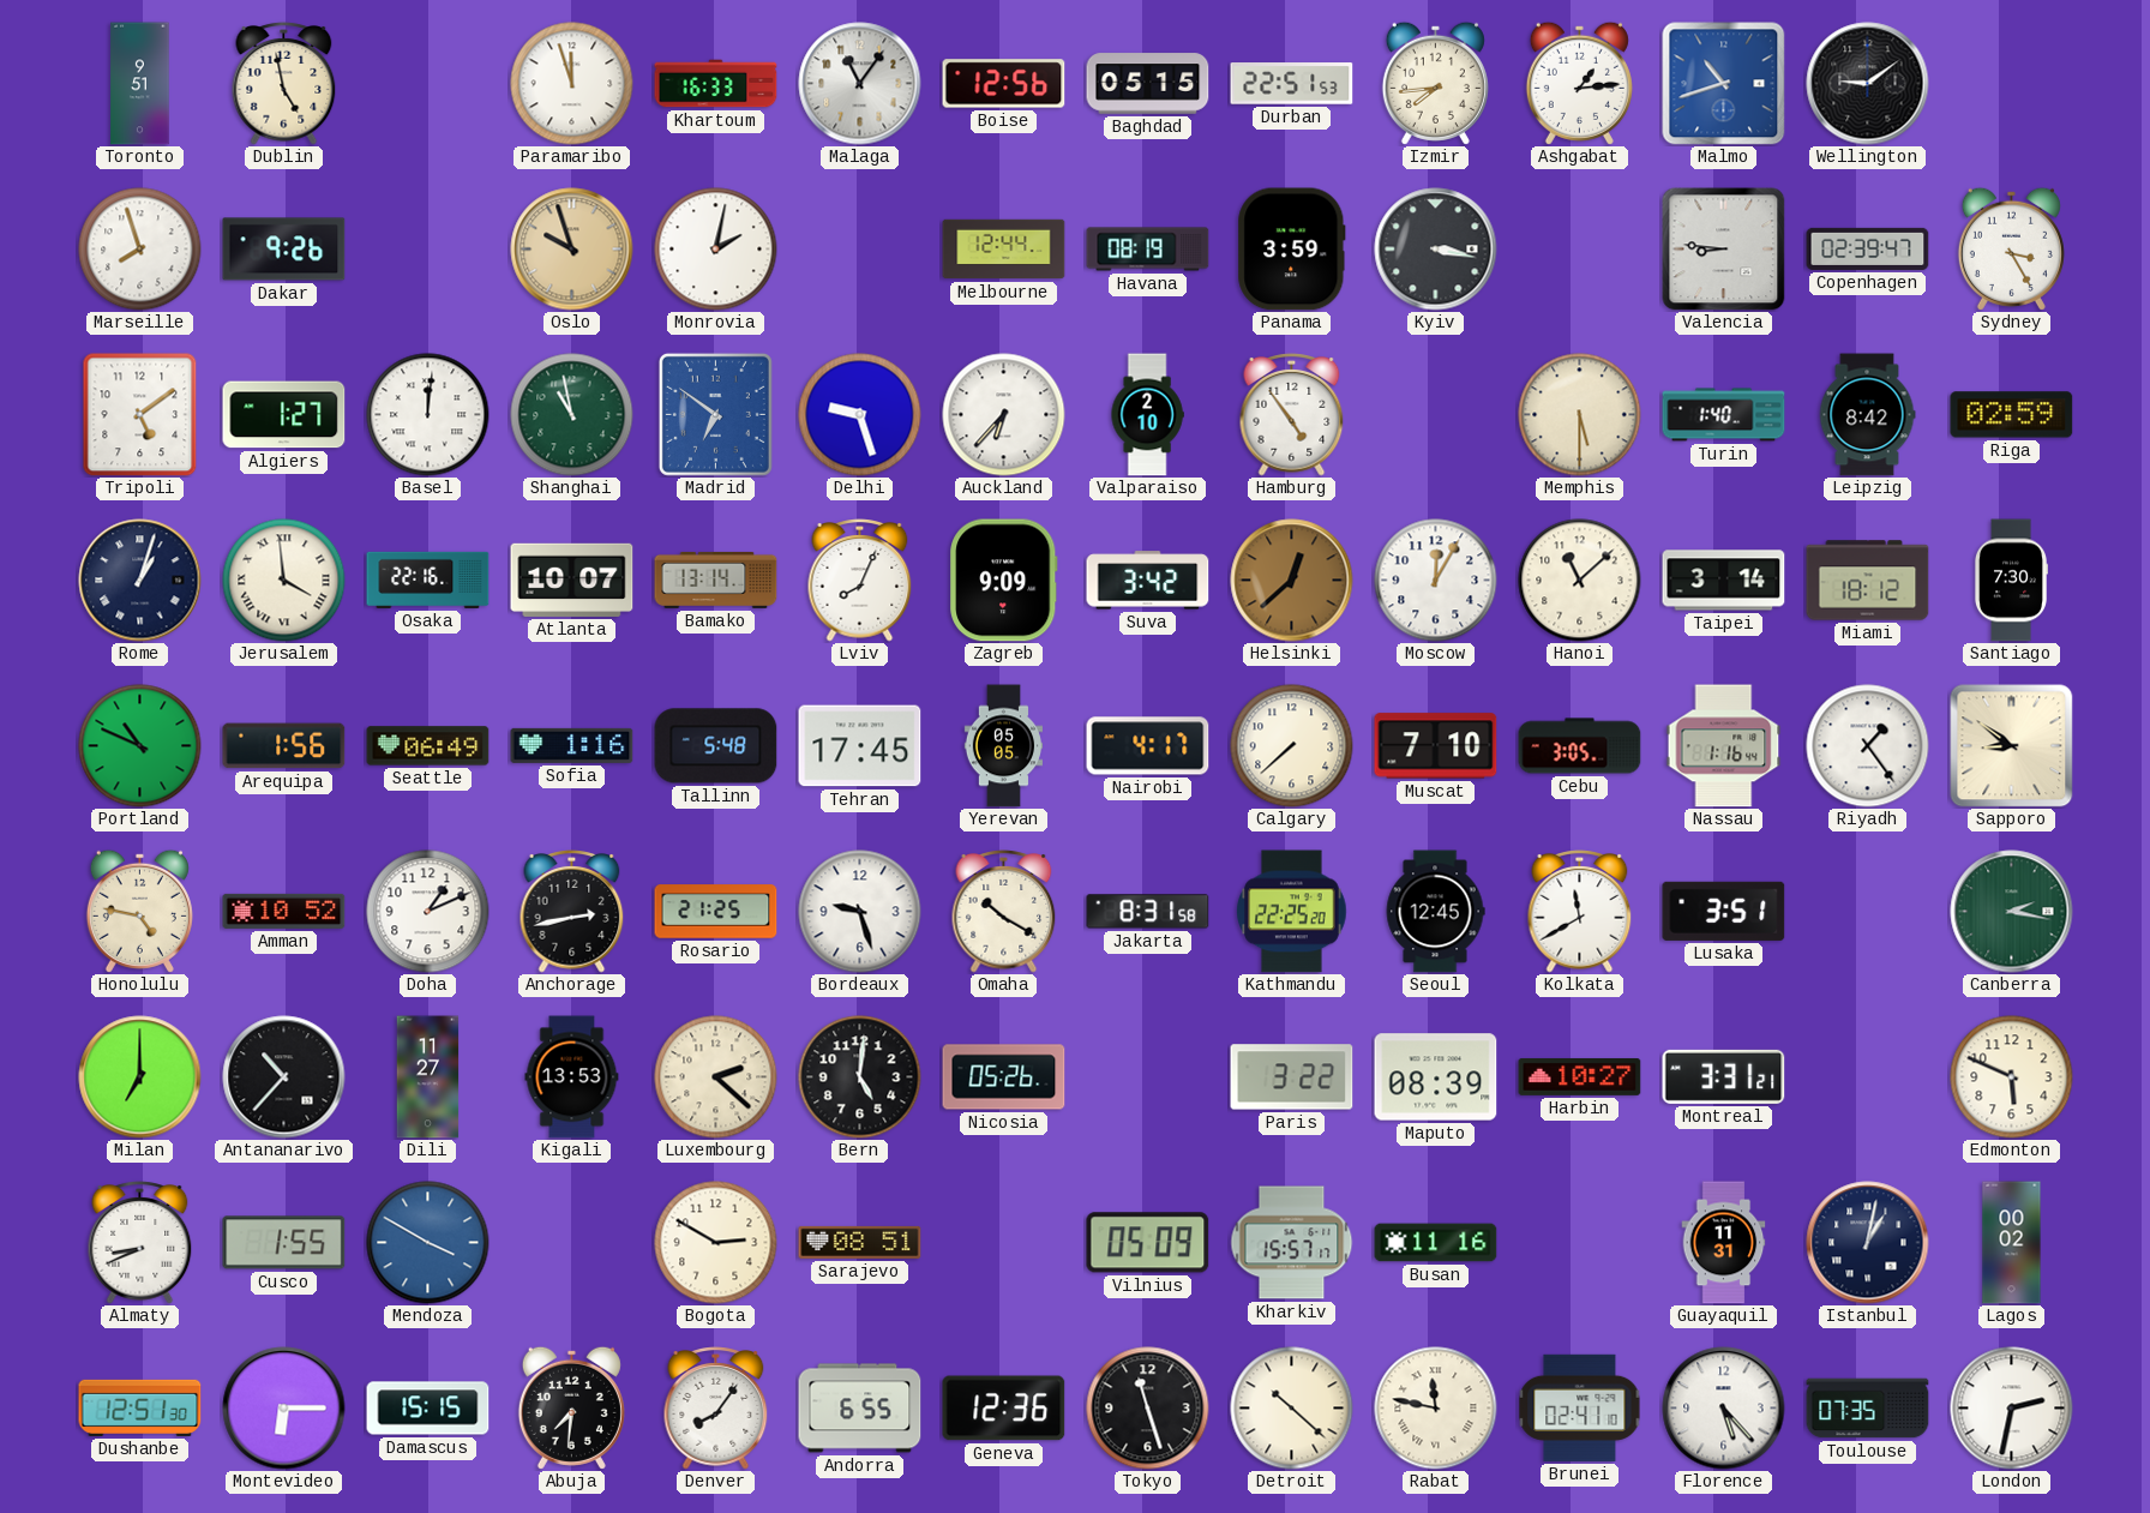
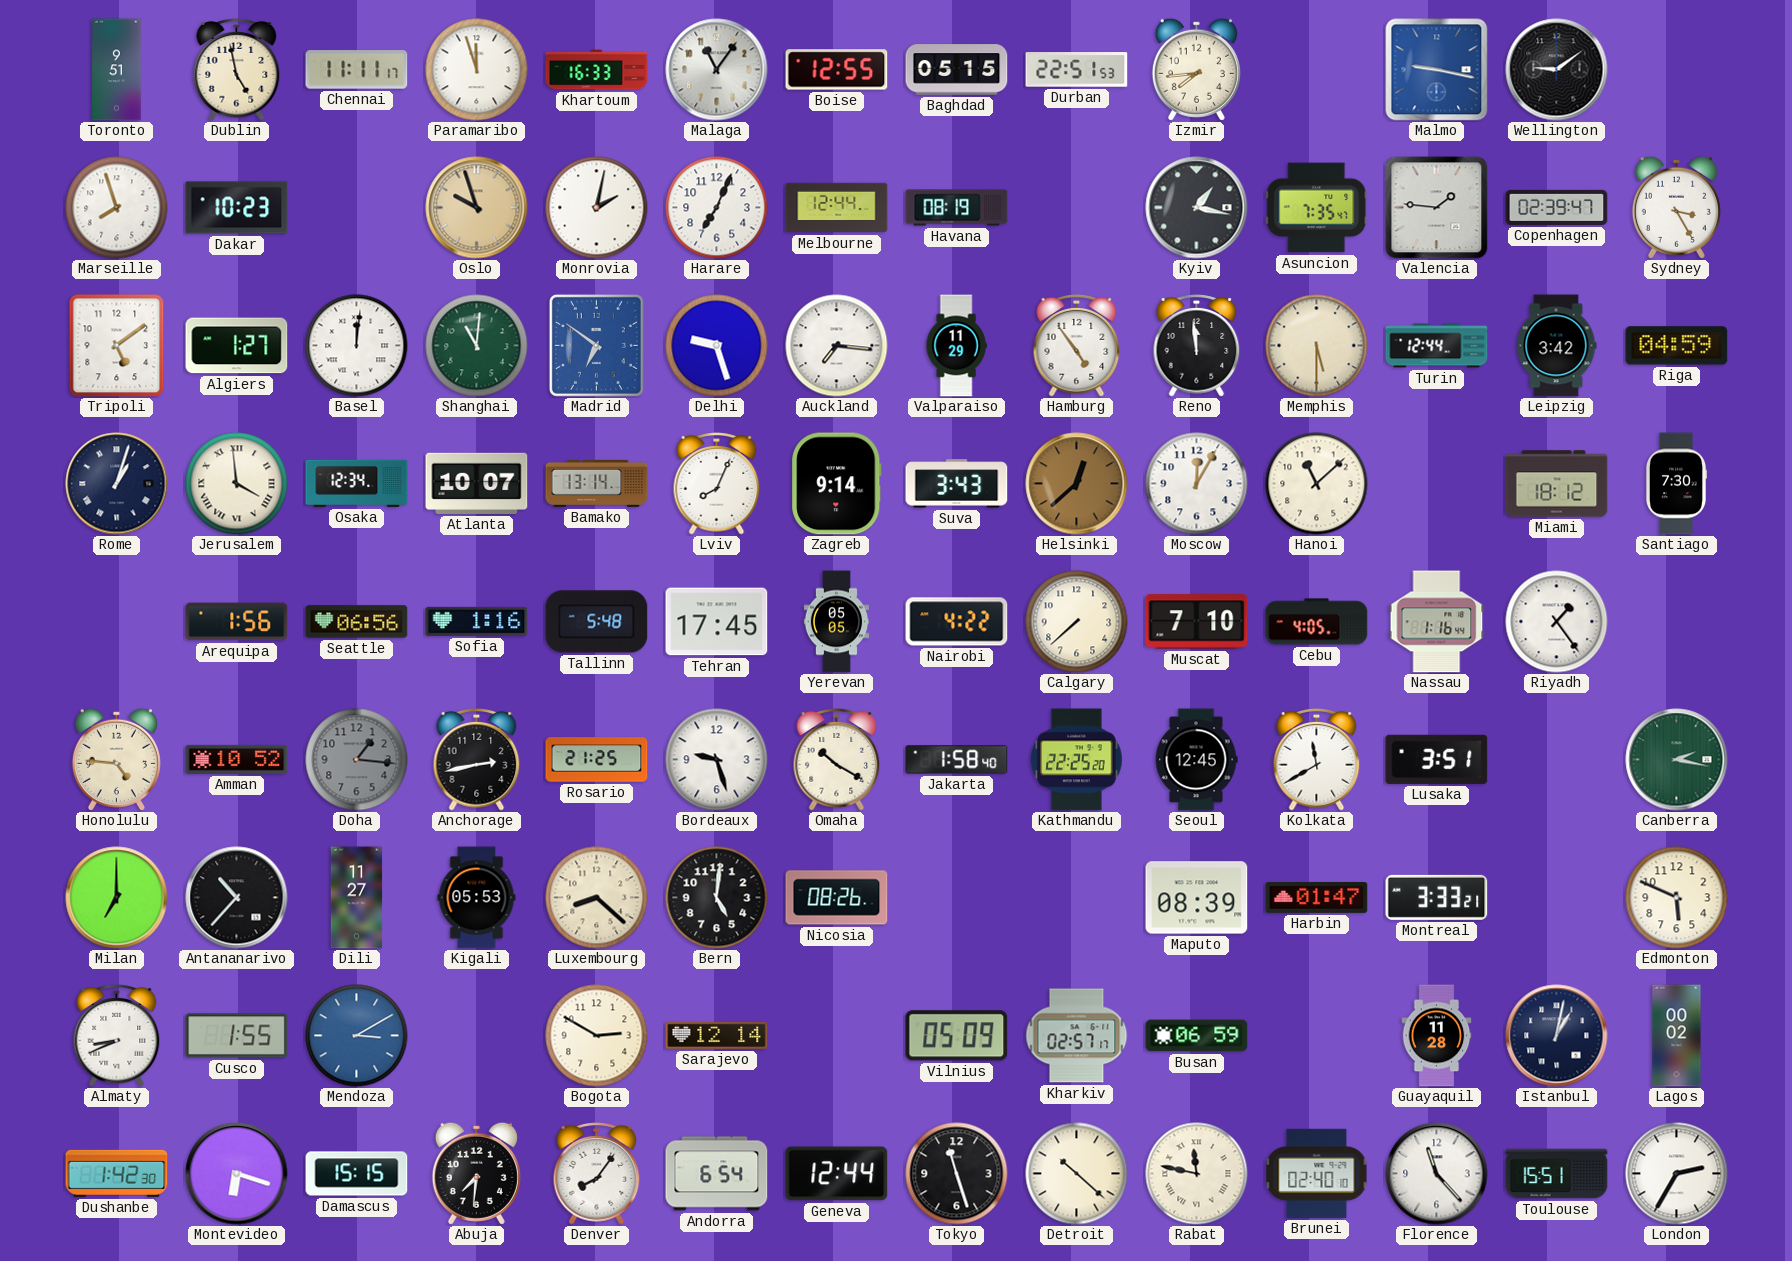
Chennai: none -> 11:11
Boise: 12:56 -> 12:55
Ashgabat: 1:14 -> none
Malmo: 10:42 -> 9:17
Dakar: 9:26 -> 10:23
Harare: none -> 7:04
Panama: 3:59 -> none
Kyiv: 3:17 -> 1:17
Asuncion: none -> 7:35
Valencia: 8:46 -> 1:46
Shanghai: 10:58 -> 11:01
Auckland: 6:37 -> 7:16
Valparaiso: 2:10 -> 11:29
Reno: none -> 11:59
Turin: 1:40 -> 12:44
Leipzig: 8:42 -> 3:42
Riga: 02:59 -> 04:59
Osaka: 22:16 -> 12:34
Zagreb: 9:09 -> 9:14
Suva: 3:42 -> 3:43
Taipei: 3:14 -> none
Portland: 10:49 -> none
Seattle: 06:49 -> 06:56
Nairobi: 4:17 -> 4:22
Cebu: 3:05 -> 4:05
Sapporo: 8:51 -> none
Honolulu: 4:47 -> 4:46
Doha: 1:11 -> 1:16
Doha dial: white -> grey
Jakarta: 8:31 -> 1:58
Kigali: 13:53 -> 05:53
Luxembourg: 2:22 -> 8:22
Nicosia: 05:26 -> 08:26
Paris: 3:22 -> none
Harbin: 10:27 -> 01:47
Montreal: 3:31 -> 3:33
Mendoza: 3:50 -> 3:10
Sarajevo: 08:51 -> 12:14
Kharkiv: 15:57 -> 02:57
Busan: 11:16 -> 06:59
Guayaquil: 11:31 -> 11:28
Dushanbe: 12:51 -> 1:42
Montevideo: 6:15 -> 6:18
Andorra: 6:55 -> 6:54
Geneva: 12:36 -> 12:44
Brunei: 02:41 -> 02:40
Florence: 5:23 -> 11:23
Toulouse: 07:35 -> 15:51
London: 2:32 -> 2:35
